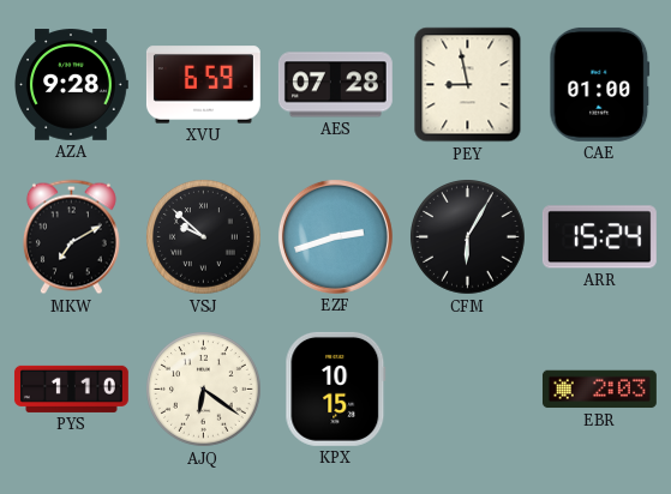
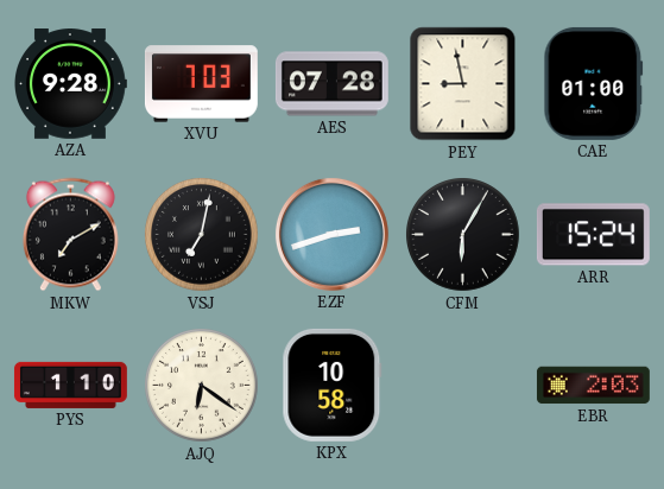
XVU: 6:59 -> 7:03
VSJ: 9:52 -> 7:02
KPX: 10:15 -> 10:58
